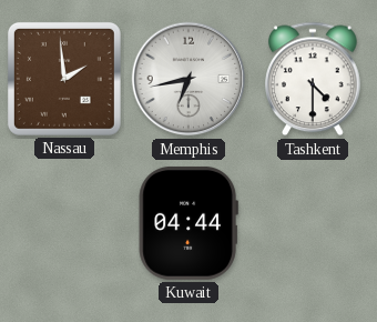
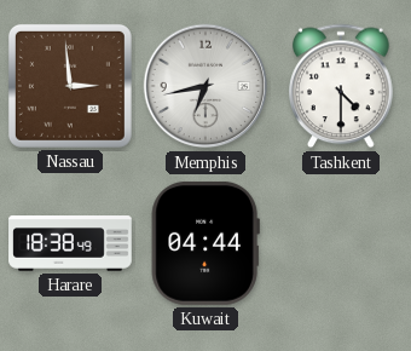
Nassau: 1:59 -> 2:59
Harare: none -> 18:38
